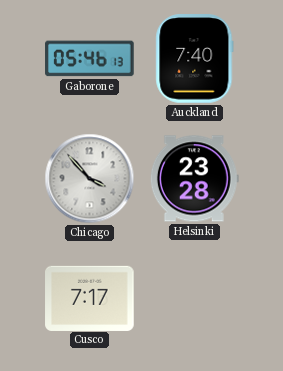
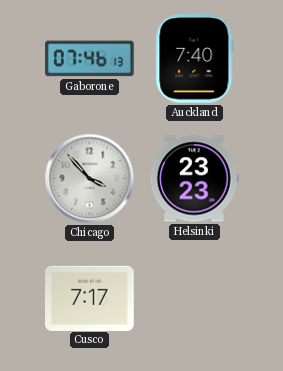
Gaborone: 05:46 -> 07:46
Helsinki: 23:28 -> 23:23
